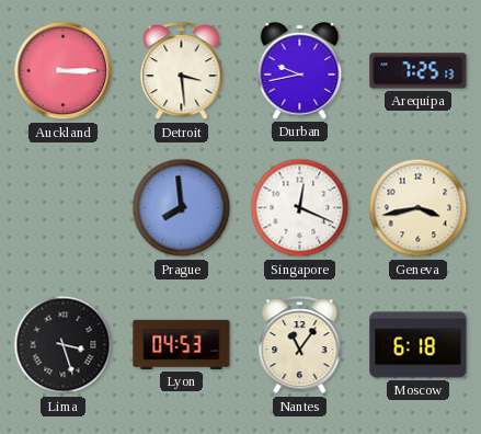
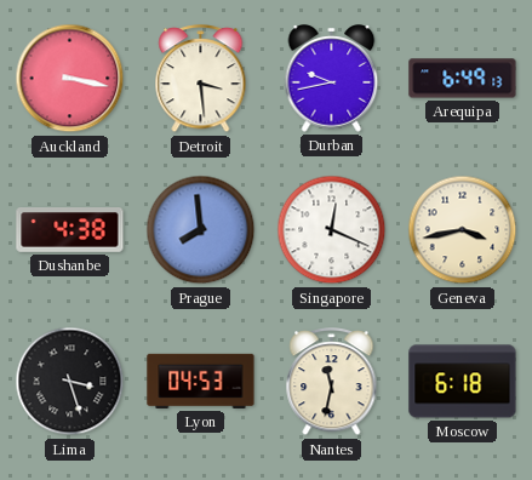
Auckland: 3:15 -> 3:17
Arequipa: 7:25 -> 6:49
Dushanbe: none -> 4:38
Nantes: 11:06 -> 11:32
